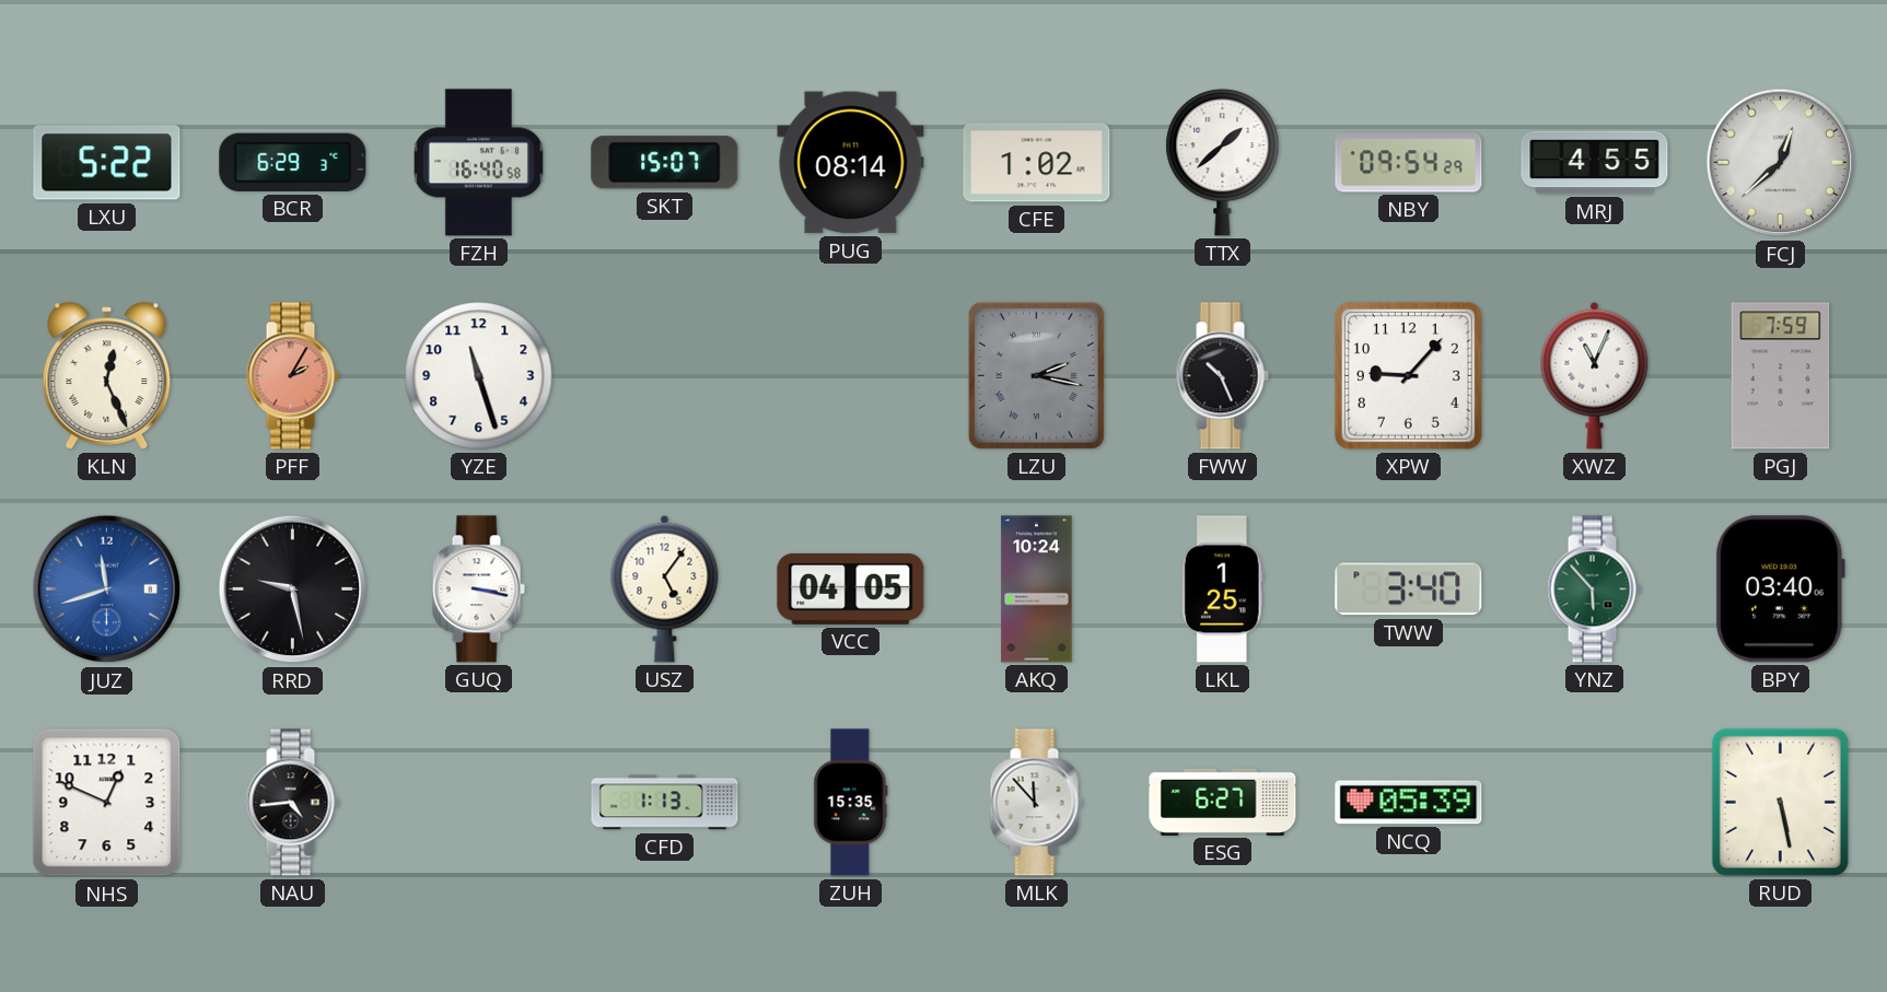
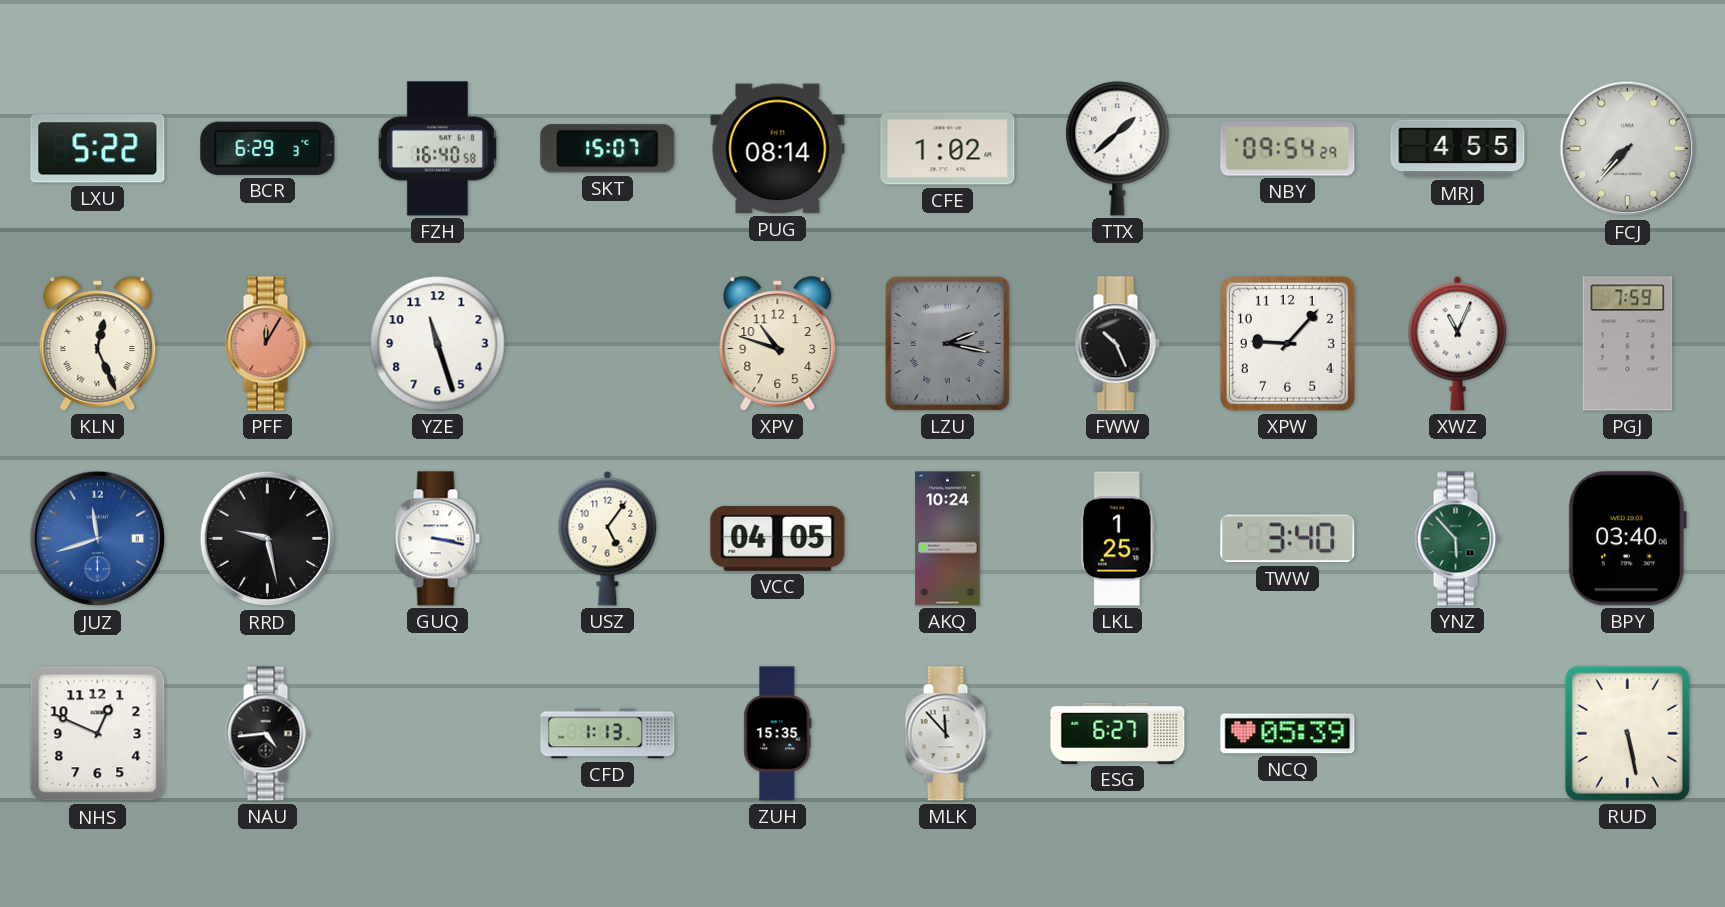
FCJ: 12:38 -> 7:37
PFF: 2:05 -> 12:05
XPV: none -> 10:48
